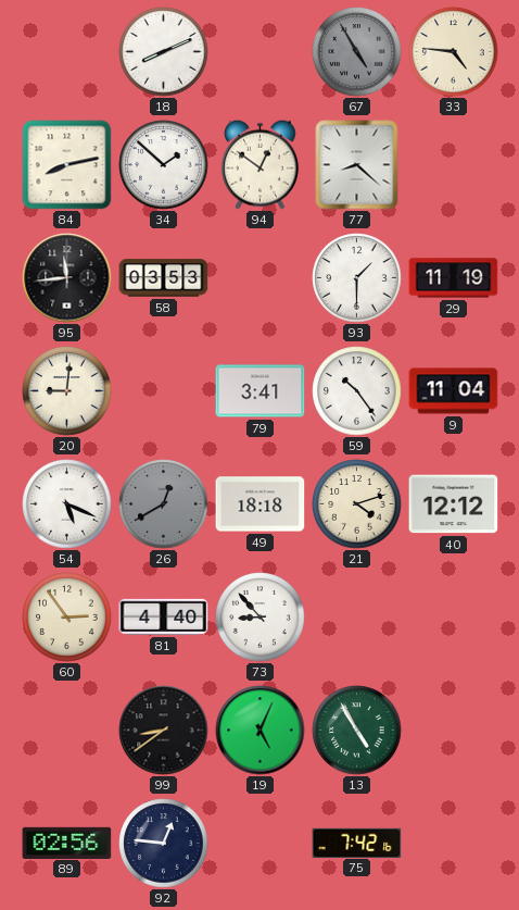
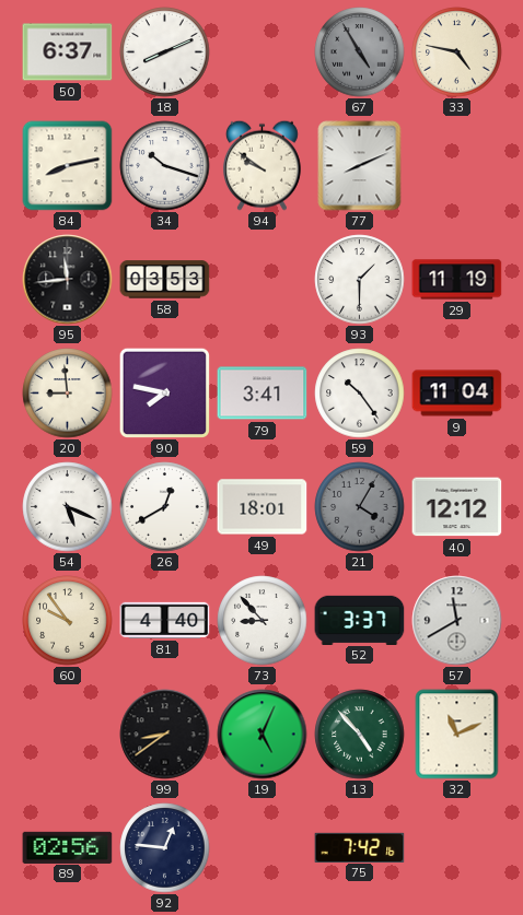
50: none -> 6:37
33: 4:46 -> 4:47
34: 1:52 -> 10:18
94: 12:51 -> 9:51
77: 8:22 -> 8:11
20: 9:01 -> 8:59
90: none -> 7:47
26 dial: grey -> white
49: 18:18 -> 18:01
21: 4:12 -> 4:05
21 dial: cream -> grey
60: 2:54 -> 9:54
52: none -> 3:37
57: none -> 11:40
13: 4:55 -> 4:53
32: none -> 11:11
